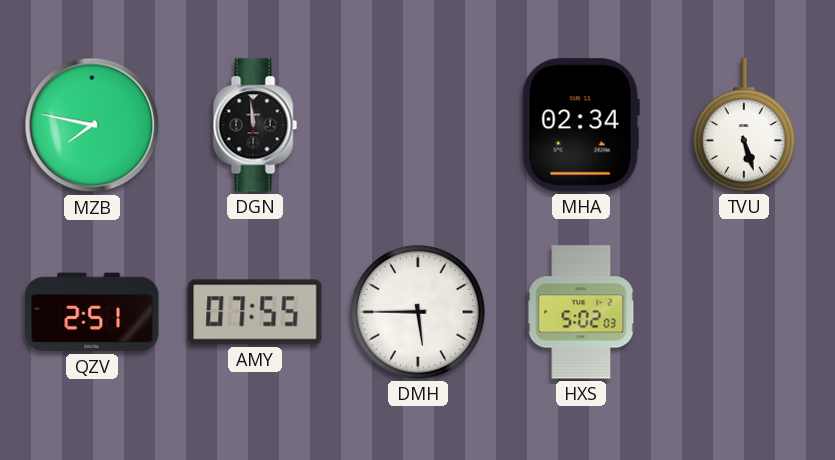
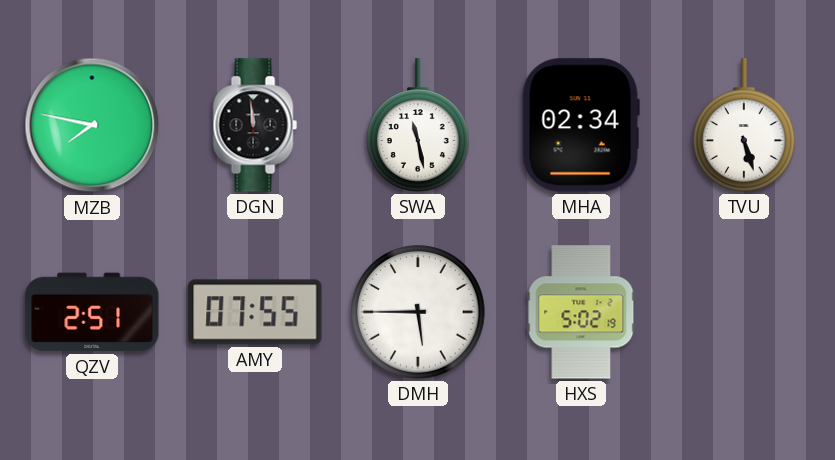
SWA: none -> 11:28
HXS: 5:02:03 -> 5:02:19
